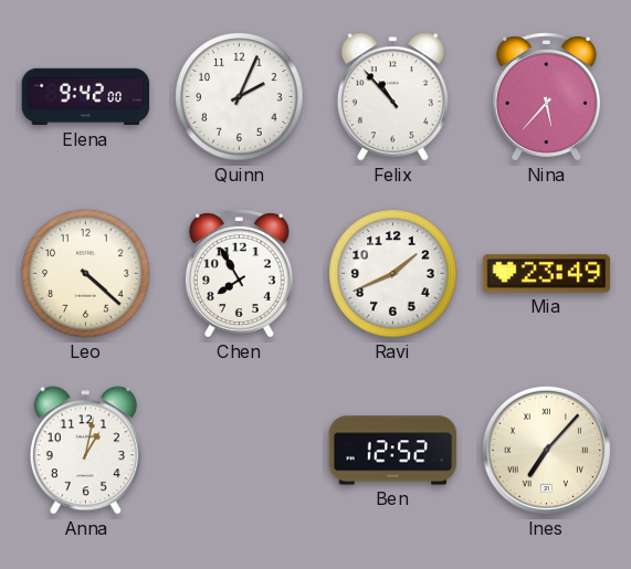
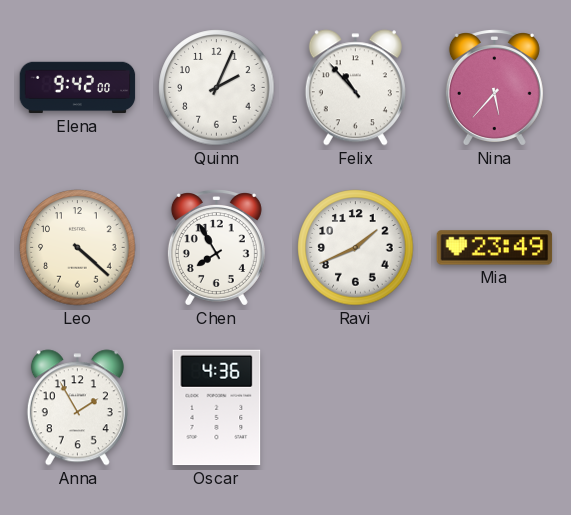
Anna: 1:02 -> 1:55
Oscar: none -> 4:36
Ben: 12:52 -> none
Ines: 7:07 -> none
